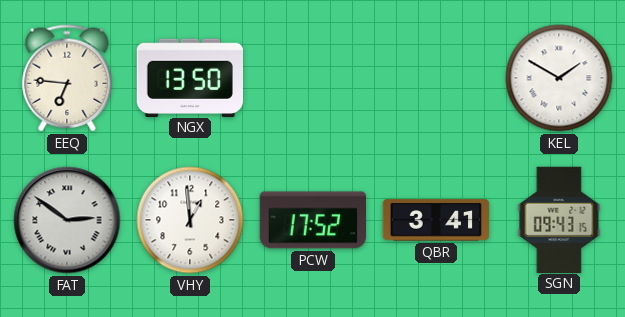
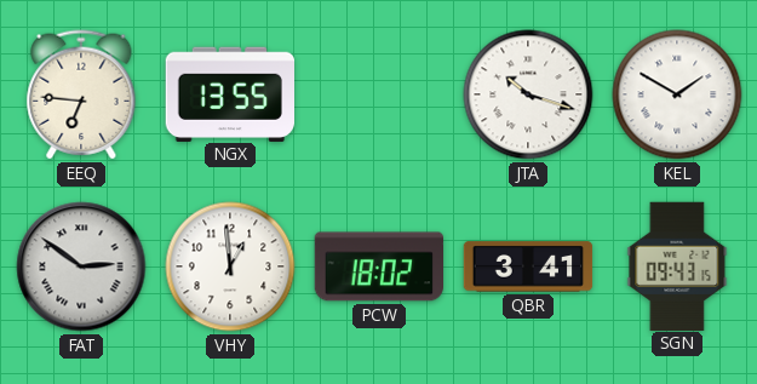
NGX: 13:50 -> 13:55
JTA: none -> 10:18
PCW: 17:52 -> 18:02
